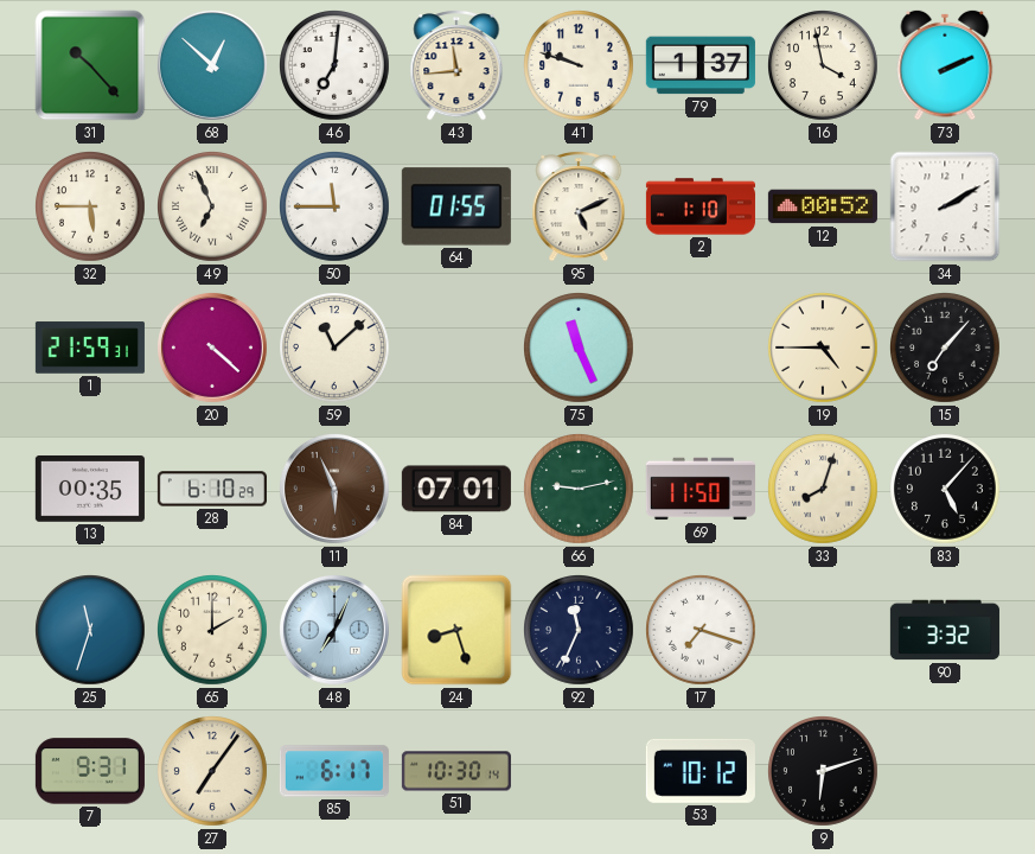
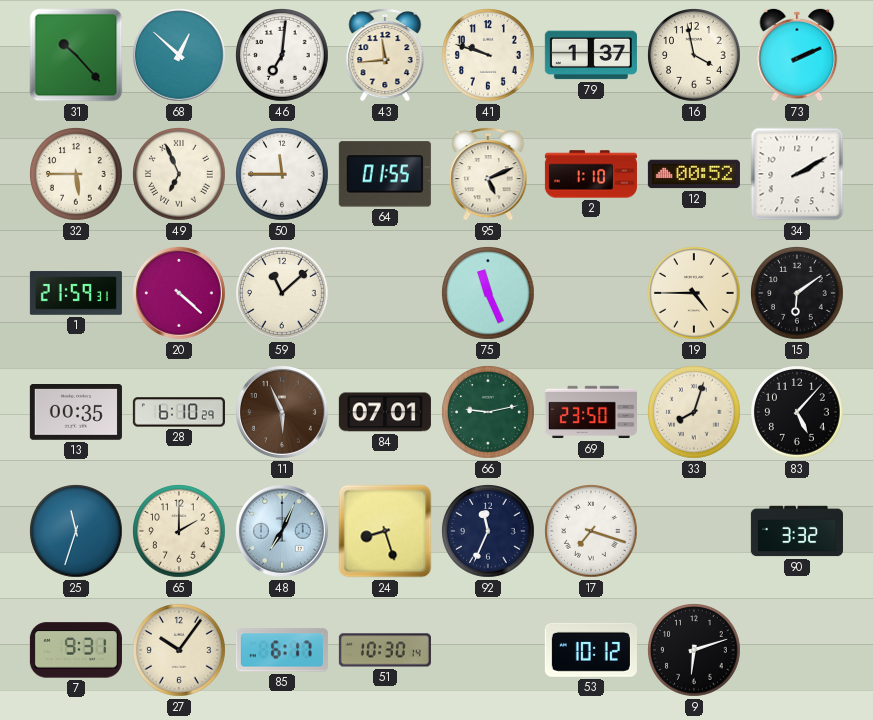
15: 7:07 -> 6:09
69: 11:50 -> 23:50
27: 7:06 -> 10:06
